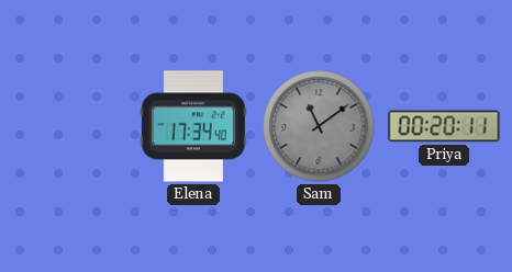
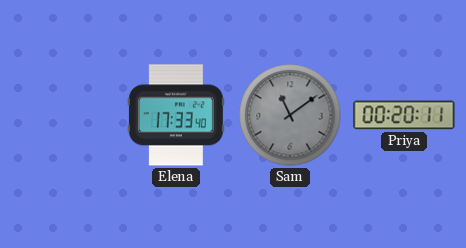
Elena: 17:34 -> 17:33
